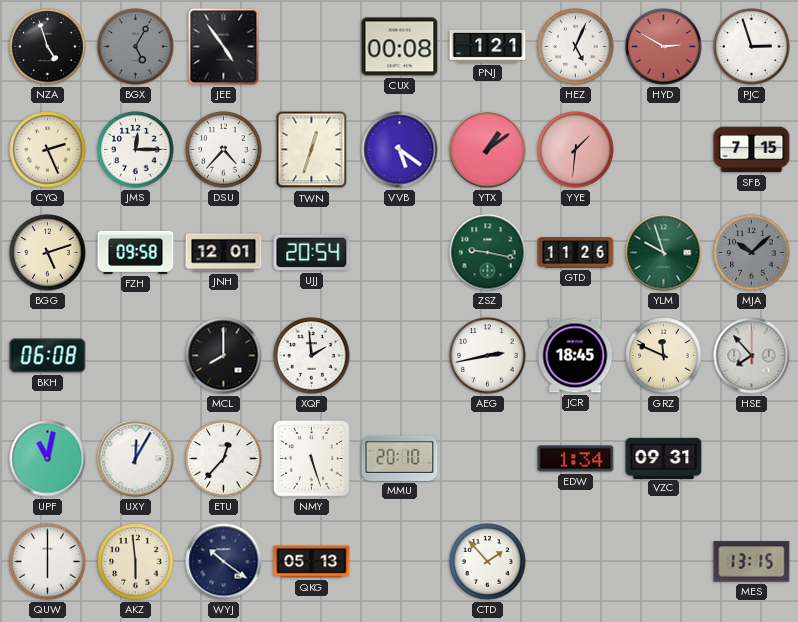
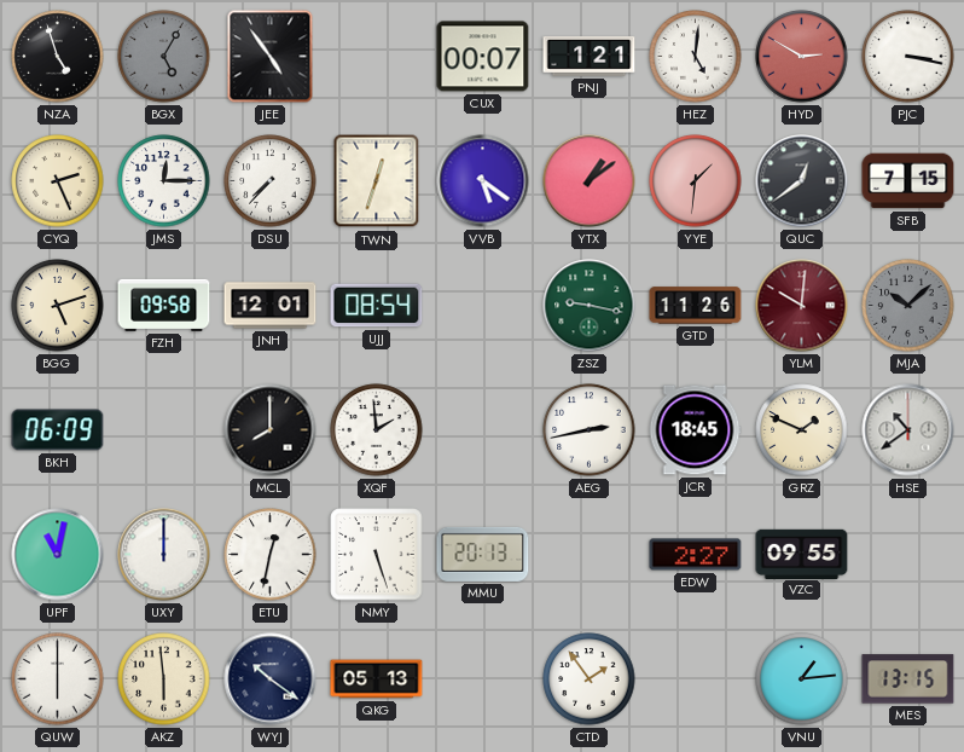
CUX: 00:08 -> 00:07
HEZ: 5:04 -> 5:01
PJC: 2:57 -> 3:17
DSU: 4:37 -> 7:37
QUC: none -> 12:39
UJJ: 20:54 -> 08:54
YLM: 9:57 -> 10:01
YLM dial: green -> burgundy
BKH: 06:08 -> 06:09
GRZ: 11:49 -> 1:49
HSE: 7:53 -> 10:39
UXY: 12:05 -> 12:00
ETU: 12:37 -> 12:32
MMU: 20:10 -> 20:13
EDW: 1:34 -> 2:27
VZC: 09:31 -> 09:55
CTD: 1:53 -> 1:54
VNU: none -> 1:14
